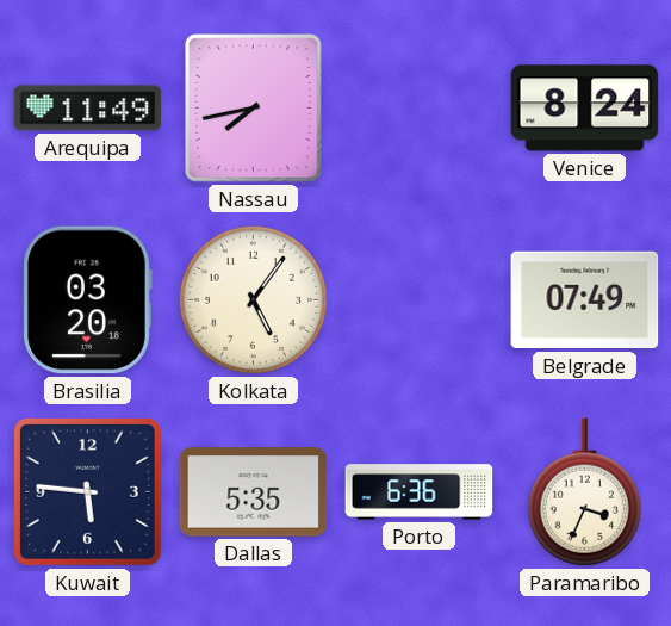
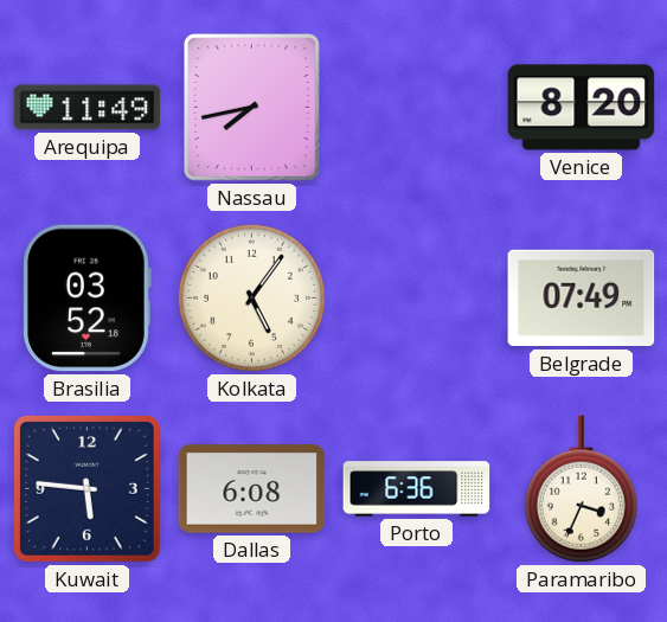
Venice: 8:24 -> 8:20
Brasilia: 03:20 -> 03:52
Dallas: 5:35 -> 6:08
